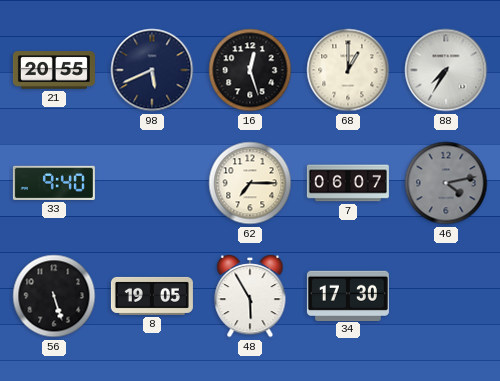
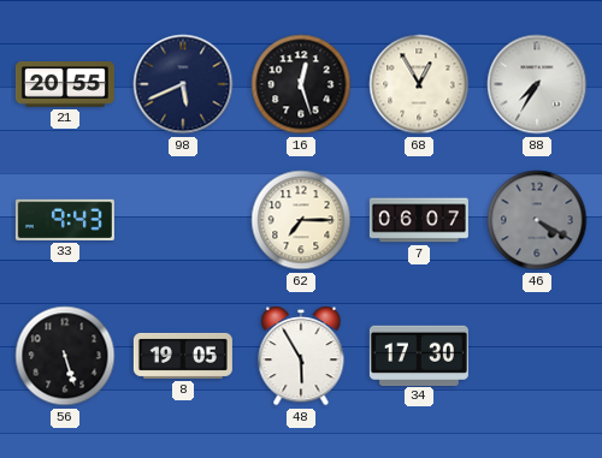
68: 1:00 -> 12:55
33: 9:40 -> 9:43
46: 4:13 -> 4:20
